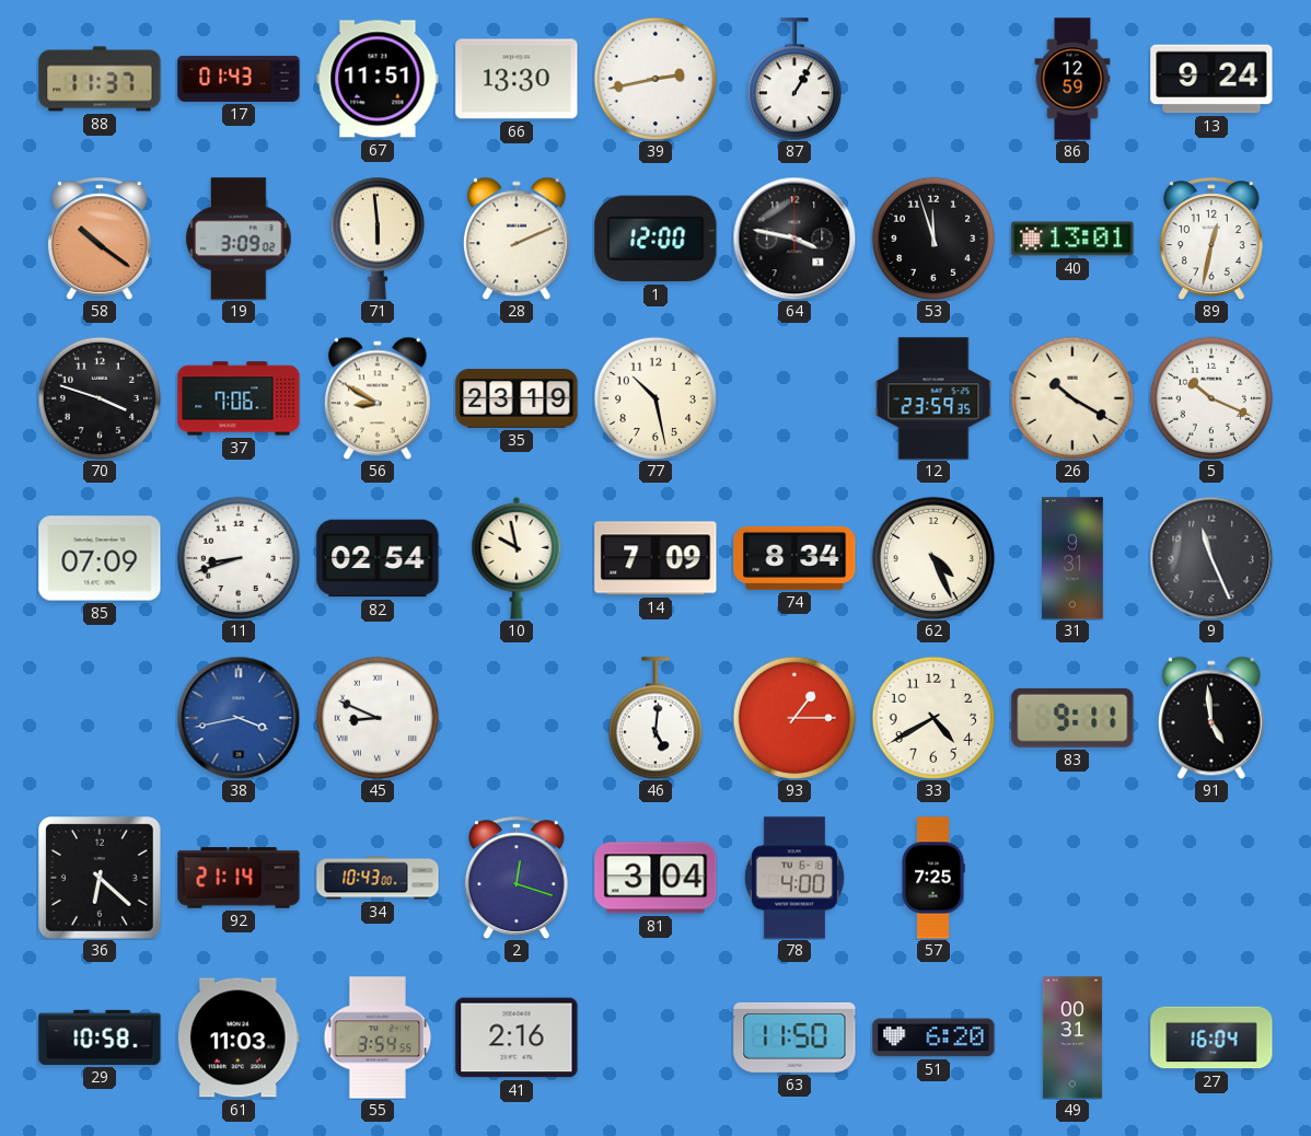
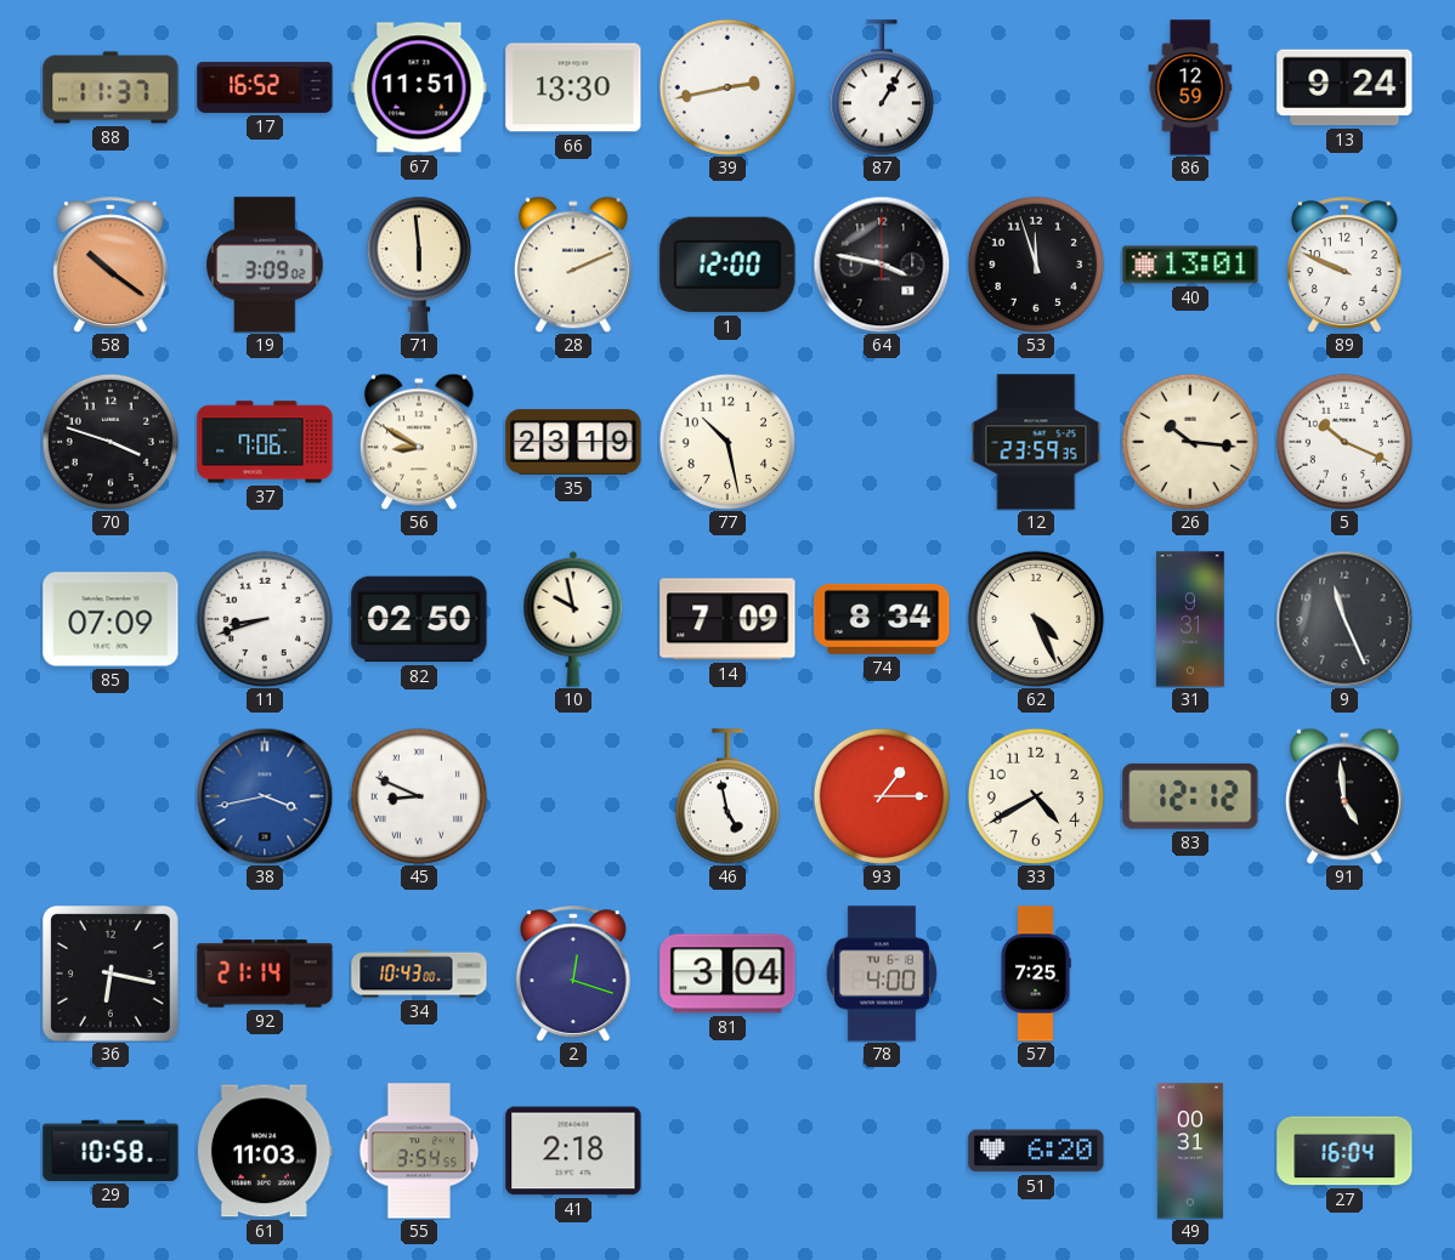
17: 01:43 -> 16:52
89: 12:32 -> 9:49
26: 10:20 -> 10:16
82: 02:54 -> 02:50
46: 5:01 -> 4:58
83: 9:11 -> 12:12
36: 6:22 -> 6:17
41: 2:16 -> 2:18
63: 11:50 -> none
